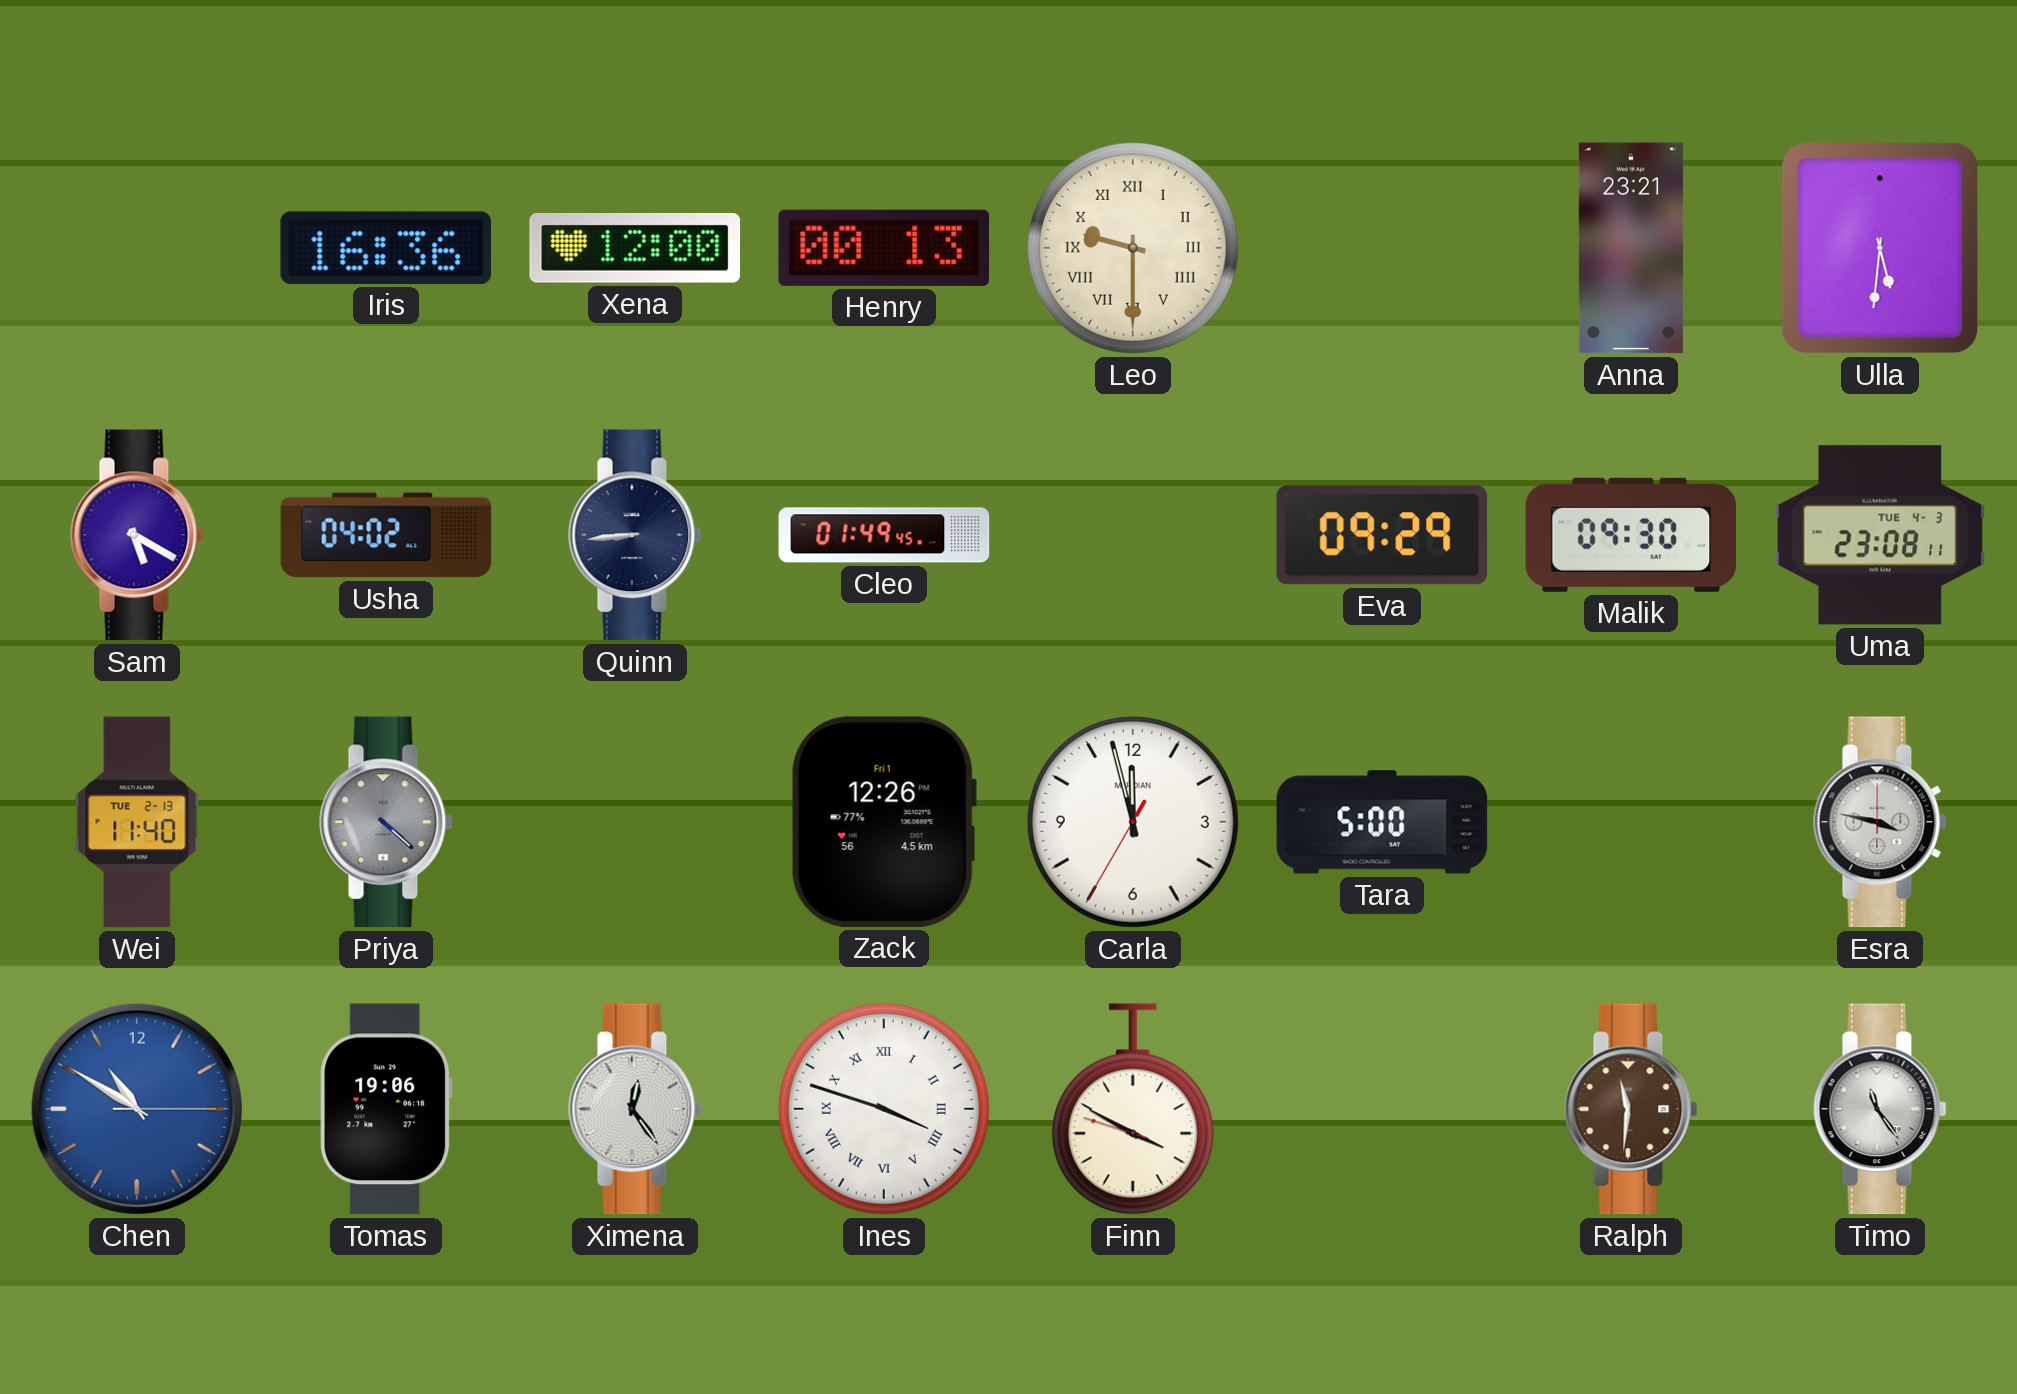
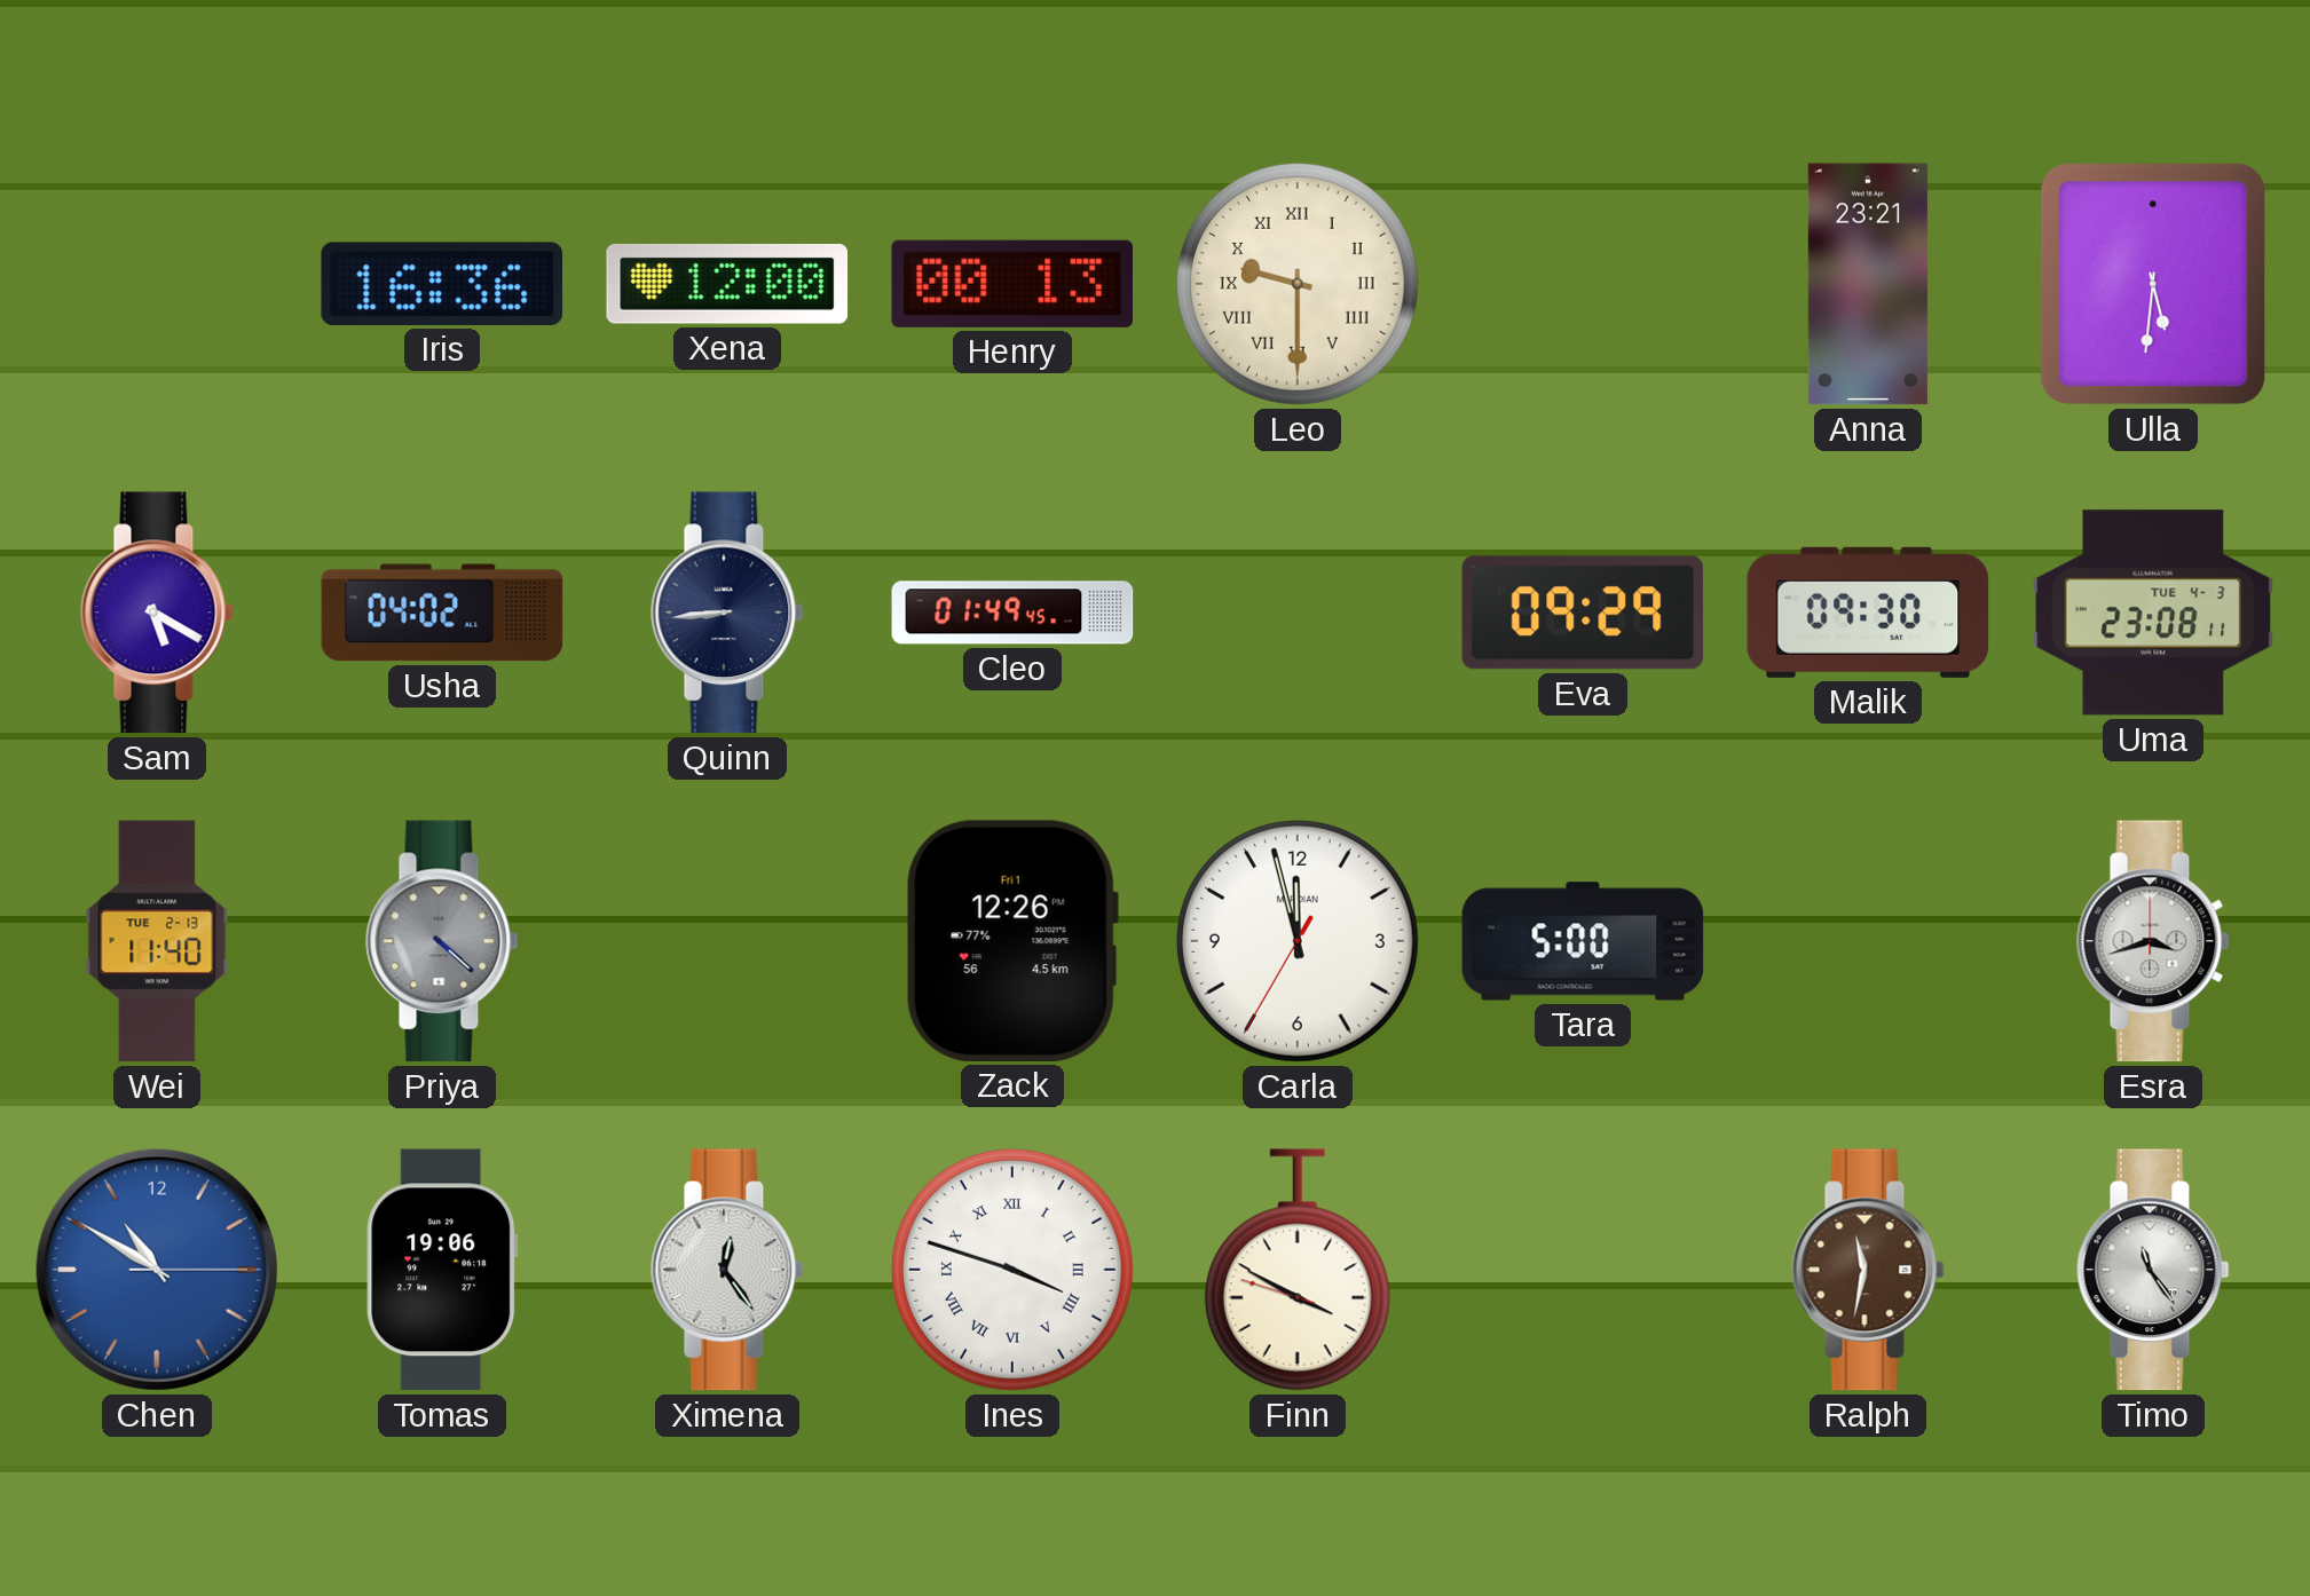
Esra: 3:47 -> 3:42
Ralph: 11:31 -> 11:32
